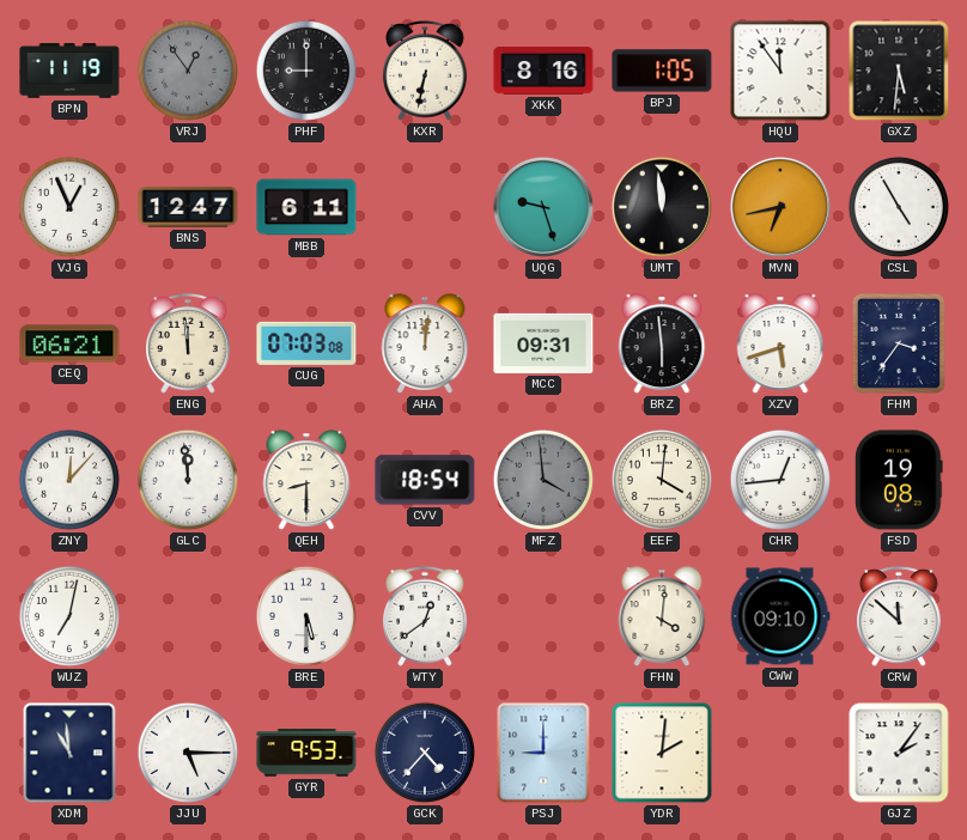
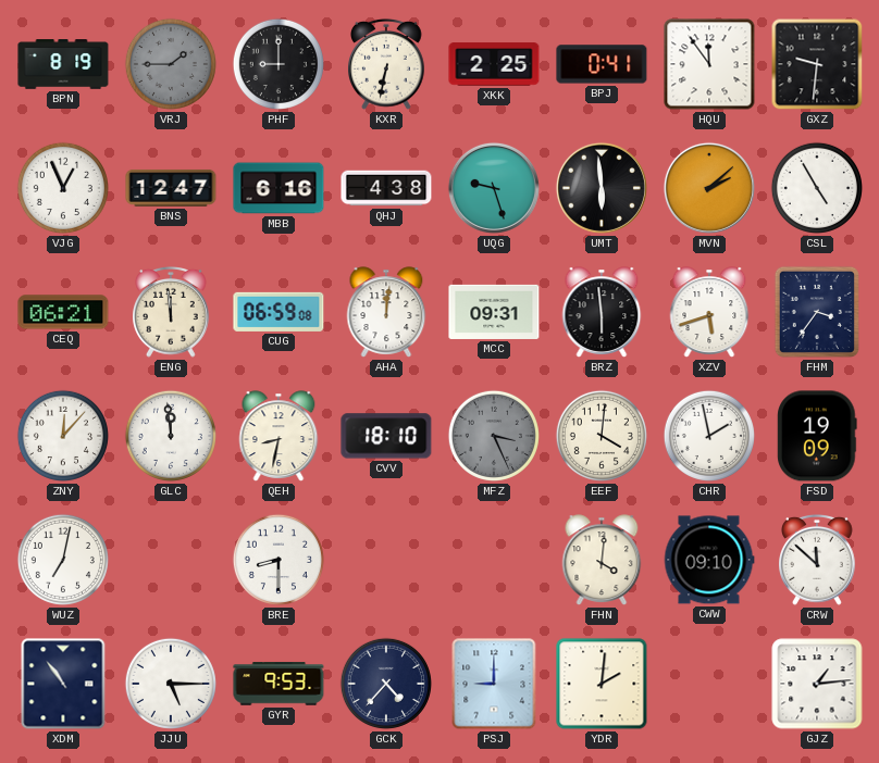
BPN: 11:19 -> 8:19
VRJ: 12:54 -> 1:45
XKK: 8:16 -> 2:25
BPJ: 1:05 -> 0:41
GXZ: 5:31 -> 9:31
MBB: 6:11 -> 6:16
QHJ: none -> 4:38
UMT: 11:59 -> 5:59
MVN: 6:43 -> 2:08
CUG: 07:03 -> 06:59
QEH: 8:30 -> 8:32
CVV: 18:54 -> 18:10
MFZ: 3:59 -> 3:26
CHR: 12:44 -> 1:58
FSD: 19:08 -> 19:09
BRE: 5:30 -> 8:30
WTY: 12:39 -> none
XDM: 10:59 -> 10:54
GJZ: 2:06 -> 1:14
